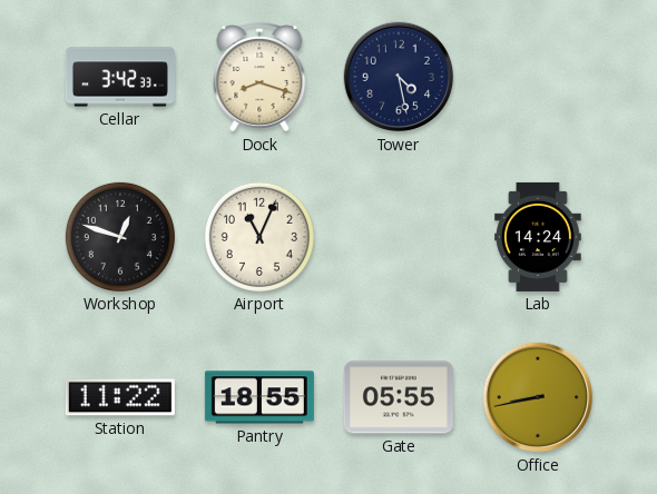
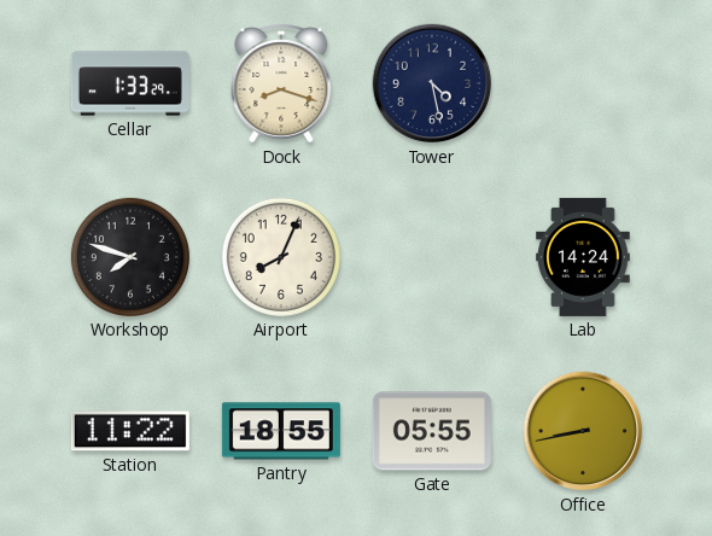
Cellar: 3:42 -> 1:33
Workshop: 12:48 -> 7:48
Airport: 11:04 -> 8:04
